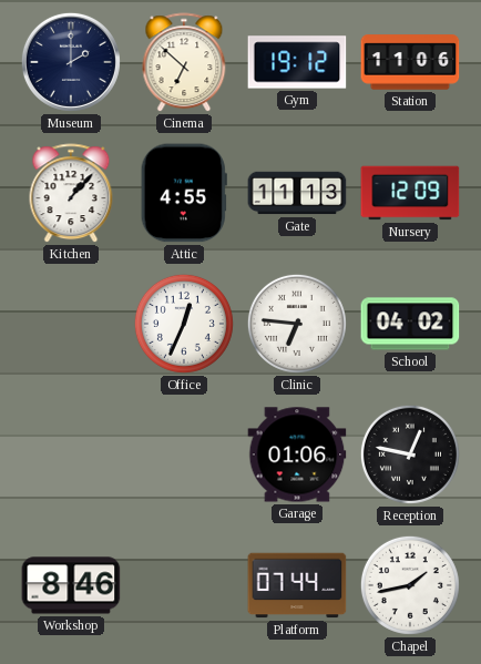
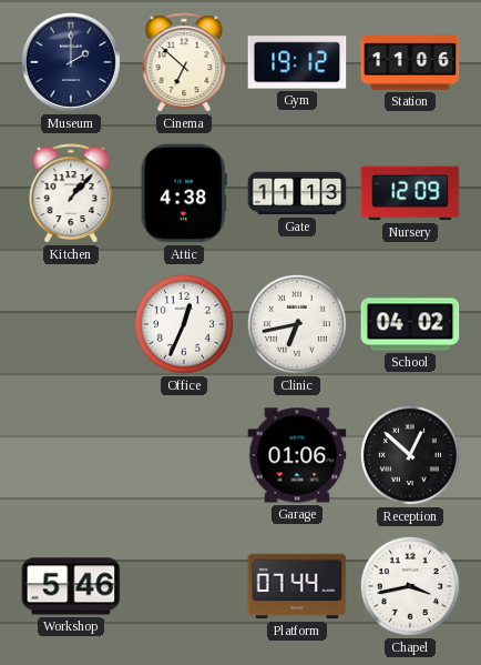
Attic: 4:55 -> 4:38
Clinic: 6:46 -> 6:43
Reception: 12:47 -> 12:52
Workshop: 8:46 -> 5:46
Chapel: 1:43 -> 3:43
